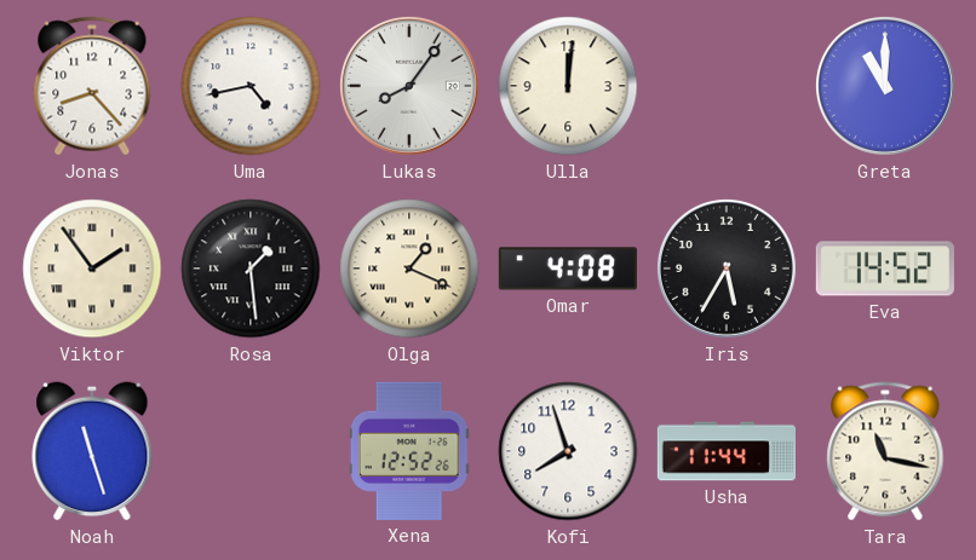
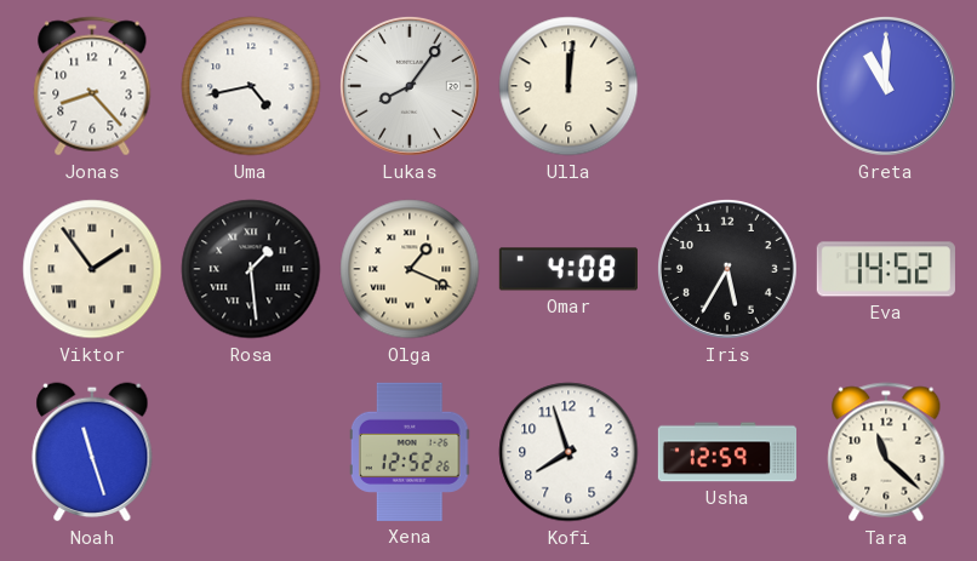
Usha: 11:44 -> 12:59
Tara: 11:17 -> 11:22
